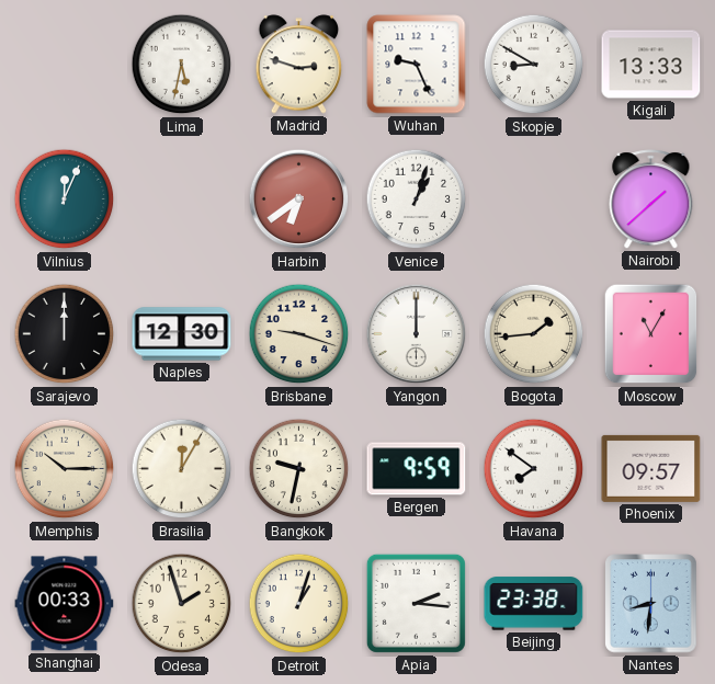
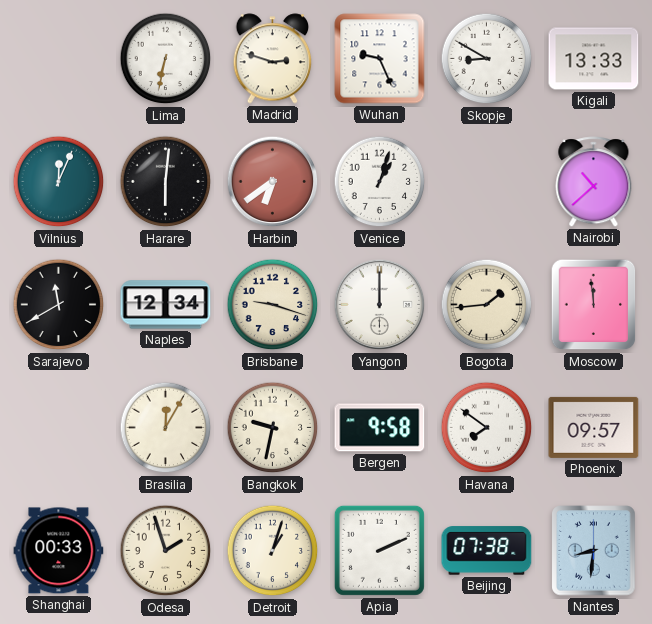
Lima: 5:32 -> 6:32
Harare: none -> 6:01
Nairobi: 1:38 -> 10:38
Sarajevo: 12:00 -> 11:40
Naples: 12:30 -> 12:34
Moscow: 11:05 -> 11:59
Memphis: 10:15 -> none
Bergen: 9:59 -> 9:58
Apia: 2:16 -> 2:11
Beijing: 23:38 -> 07:38
